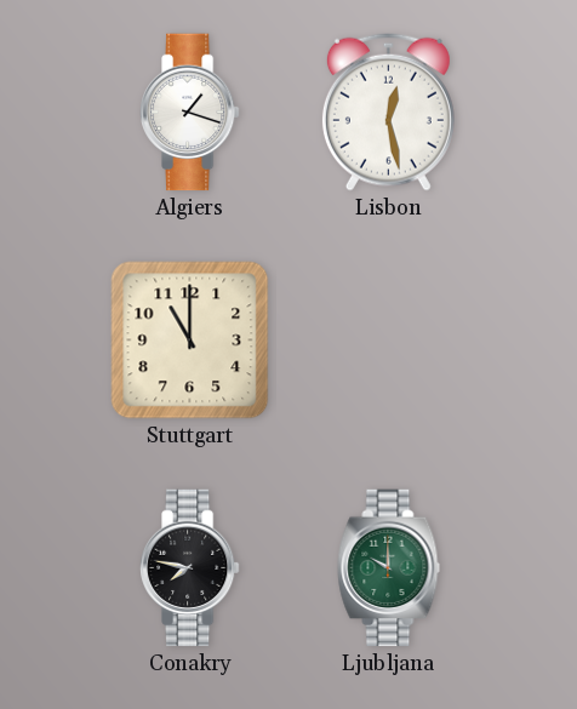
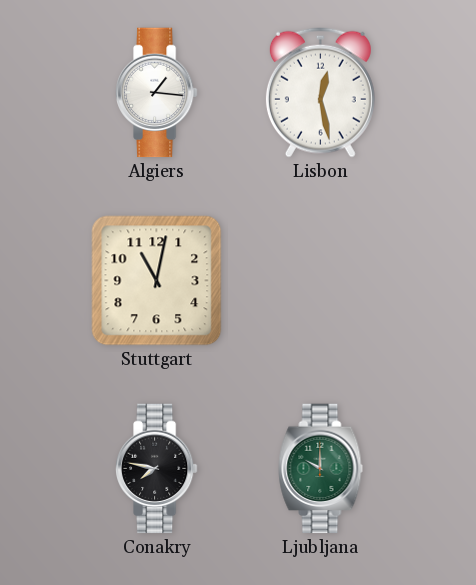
Algiers: 1:18 -> 1:16
Stuttgart: 11:00 -> 11:02
